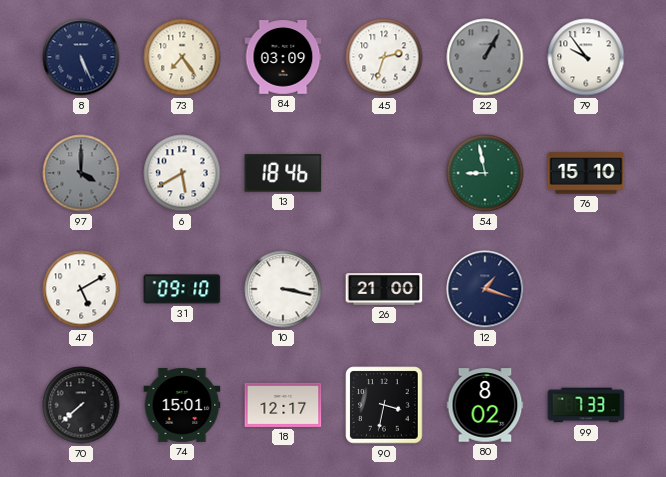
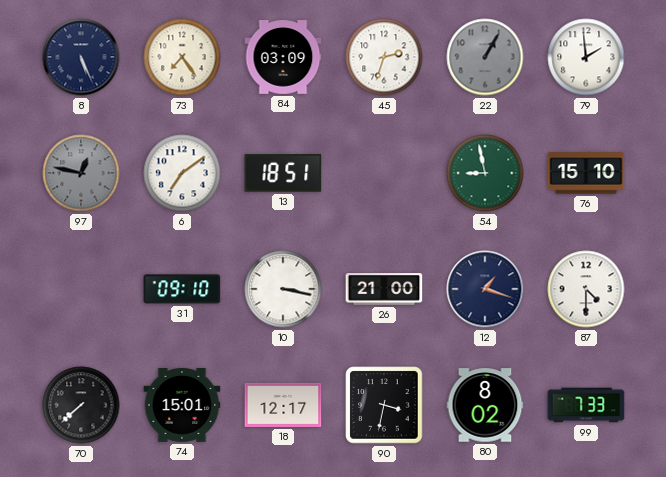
79: 9:54 -> 1:59
97: 4:00 -> 12:47
6: 5:40 -> 7:09
13: 18:46 -> 18:51
47: 5:10 -> none
87: none -> 4:30
